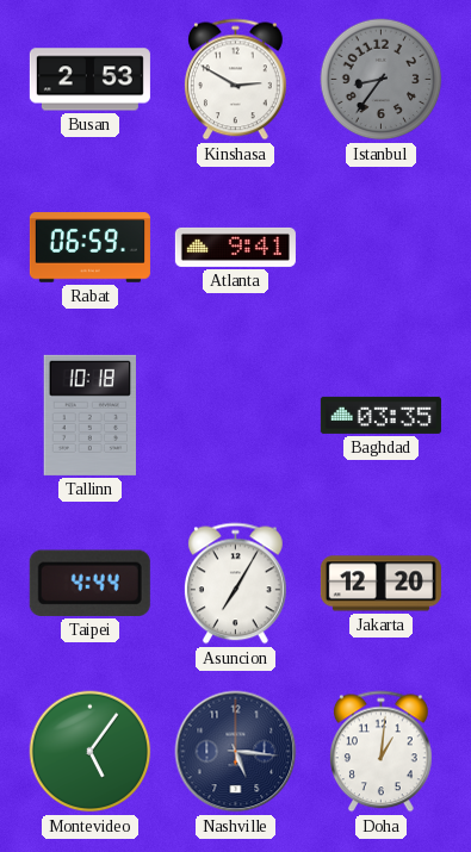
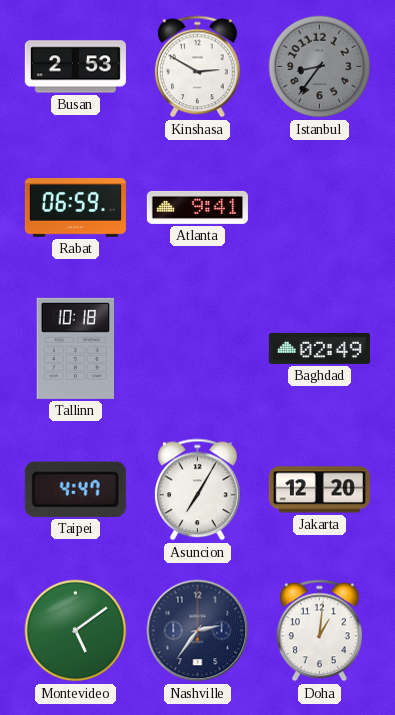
Baghdad: 03:35 -> 02:49
Taipei: 4:44 -> 4:47
Montevideo: 5:06 -> 5:09
Nashville: 5:16 -> 2:36
